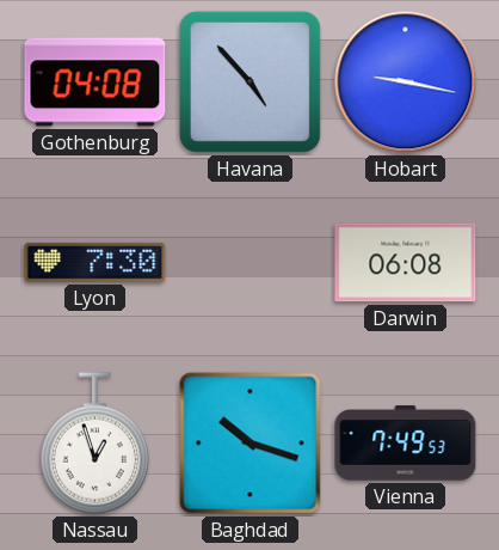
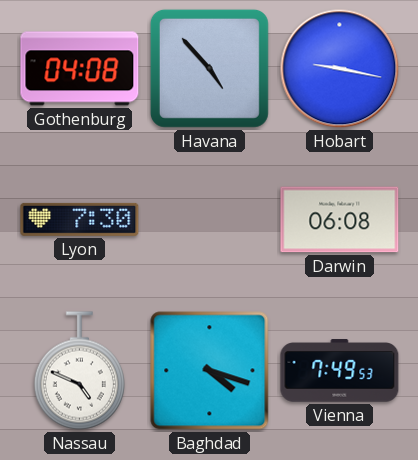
Nassau: 12:57 -> 4:49
Baghdad: 10:18 -> 4:18
